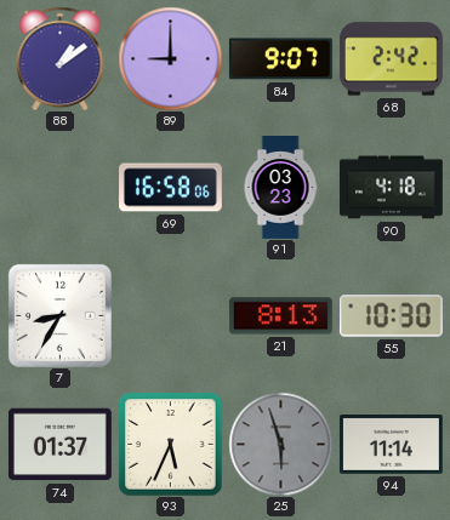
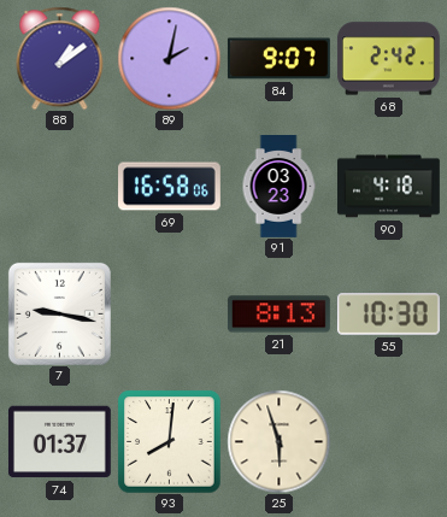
89: 9:00 -> 2:02
7: 8:35 -> 9:17
93: 5:34 -> 8:01
25 dial: grey -> cream
94: 11:14 -> none
